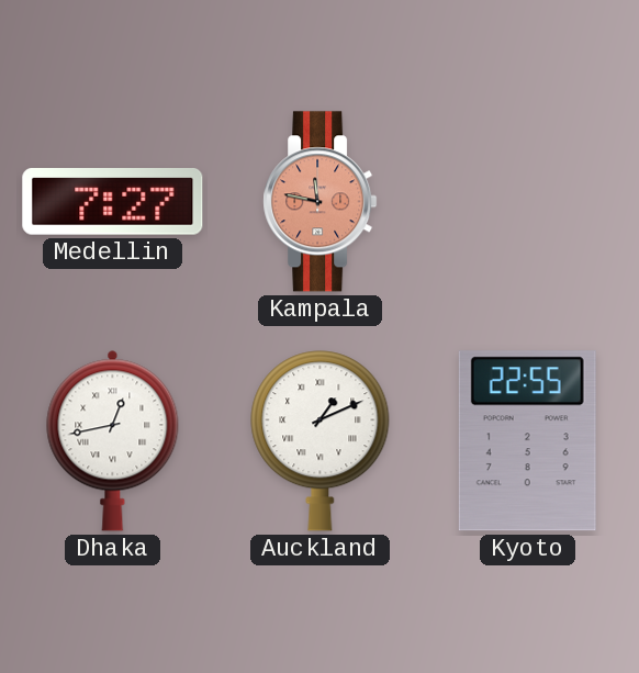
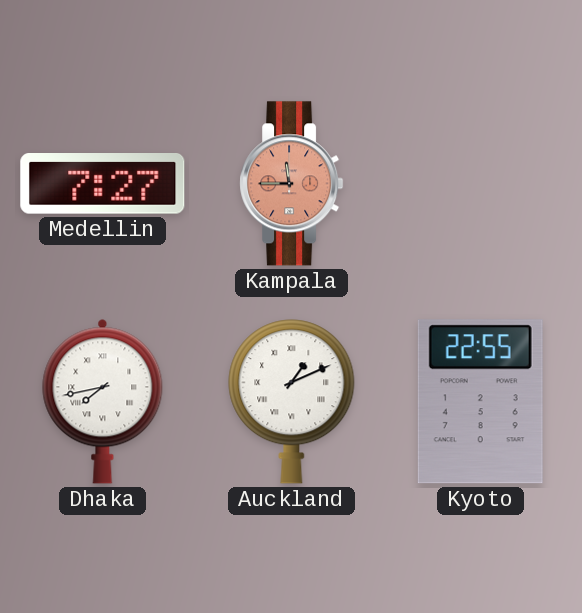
Kampala: 11:47 -> 11:45
Dhaka: 12:43 -> 7:43
